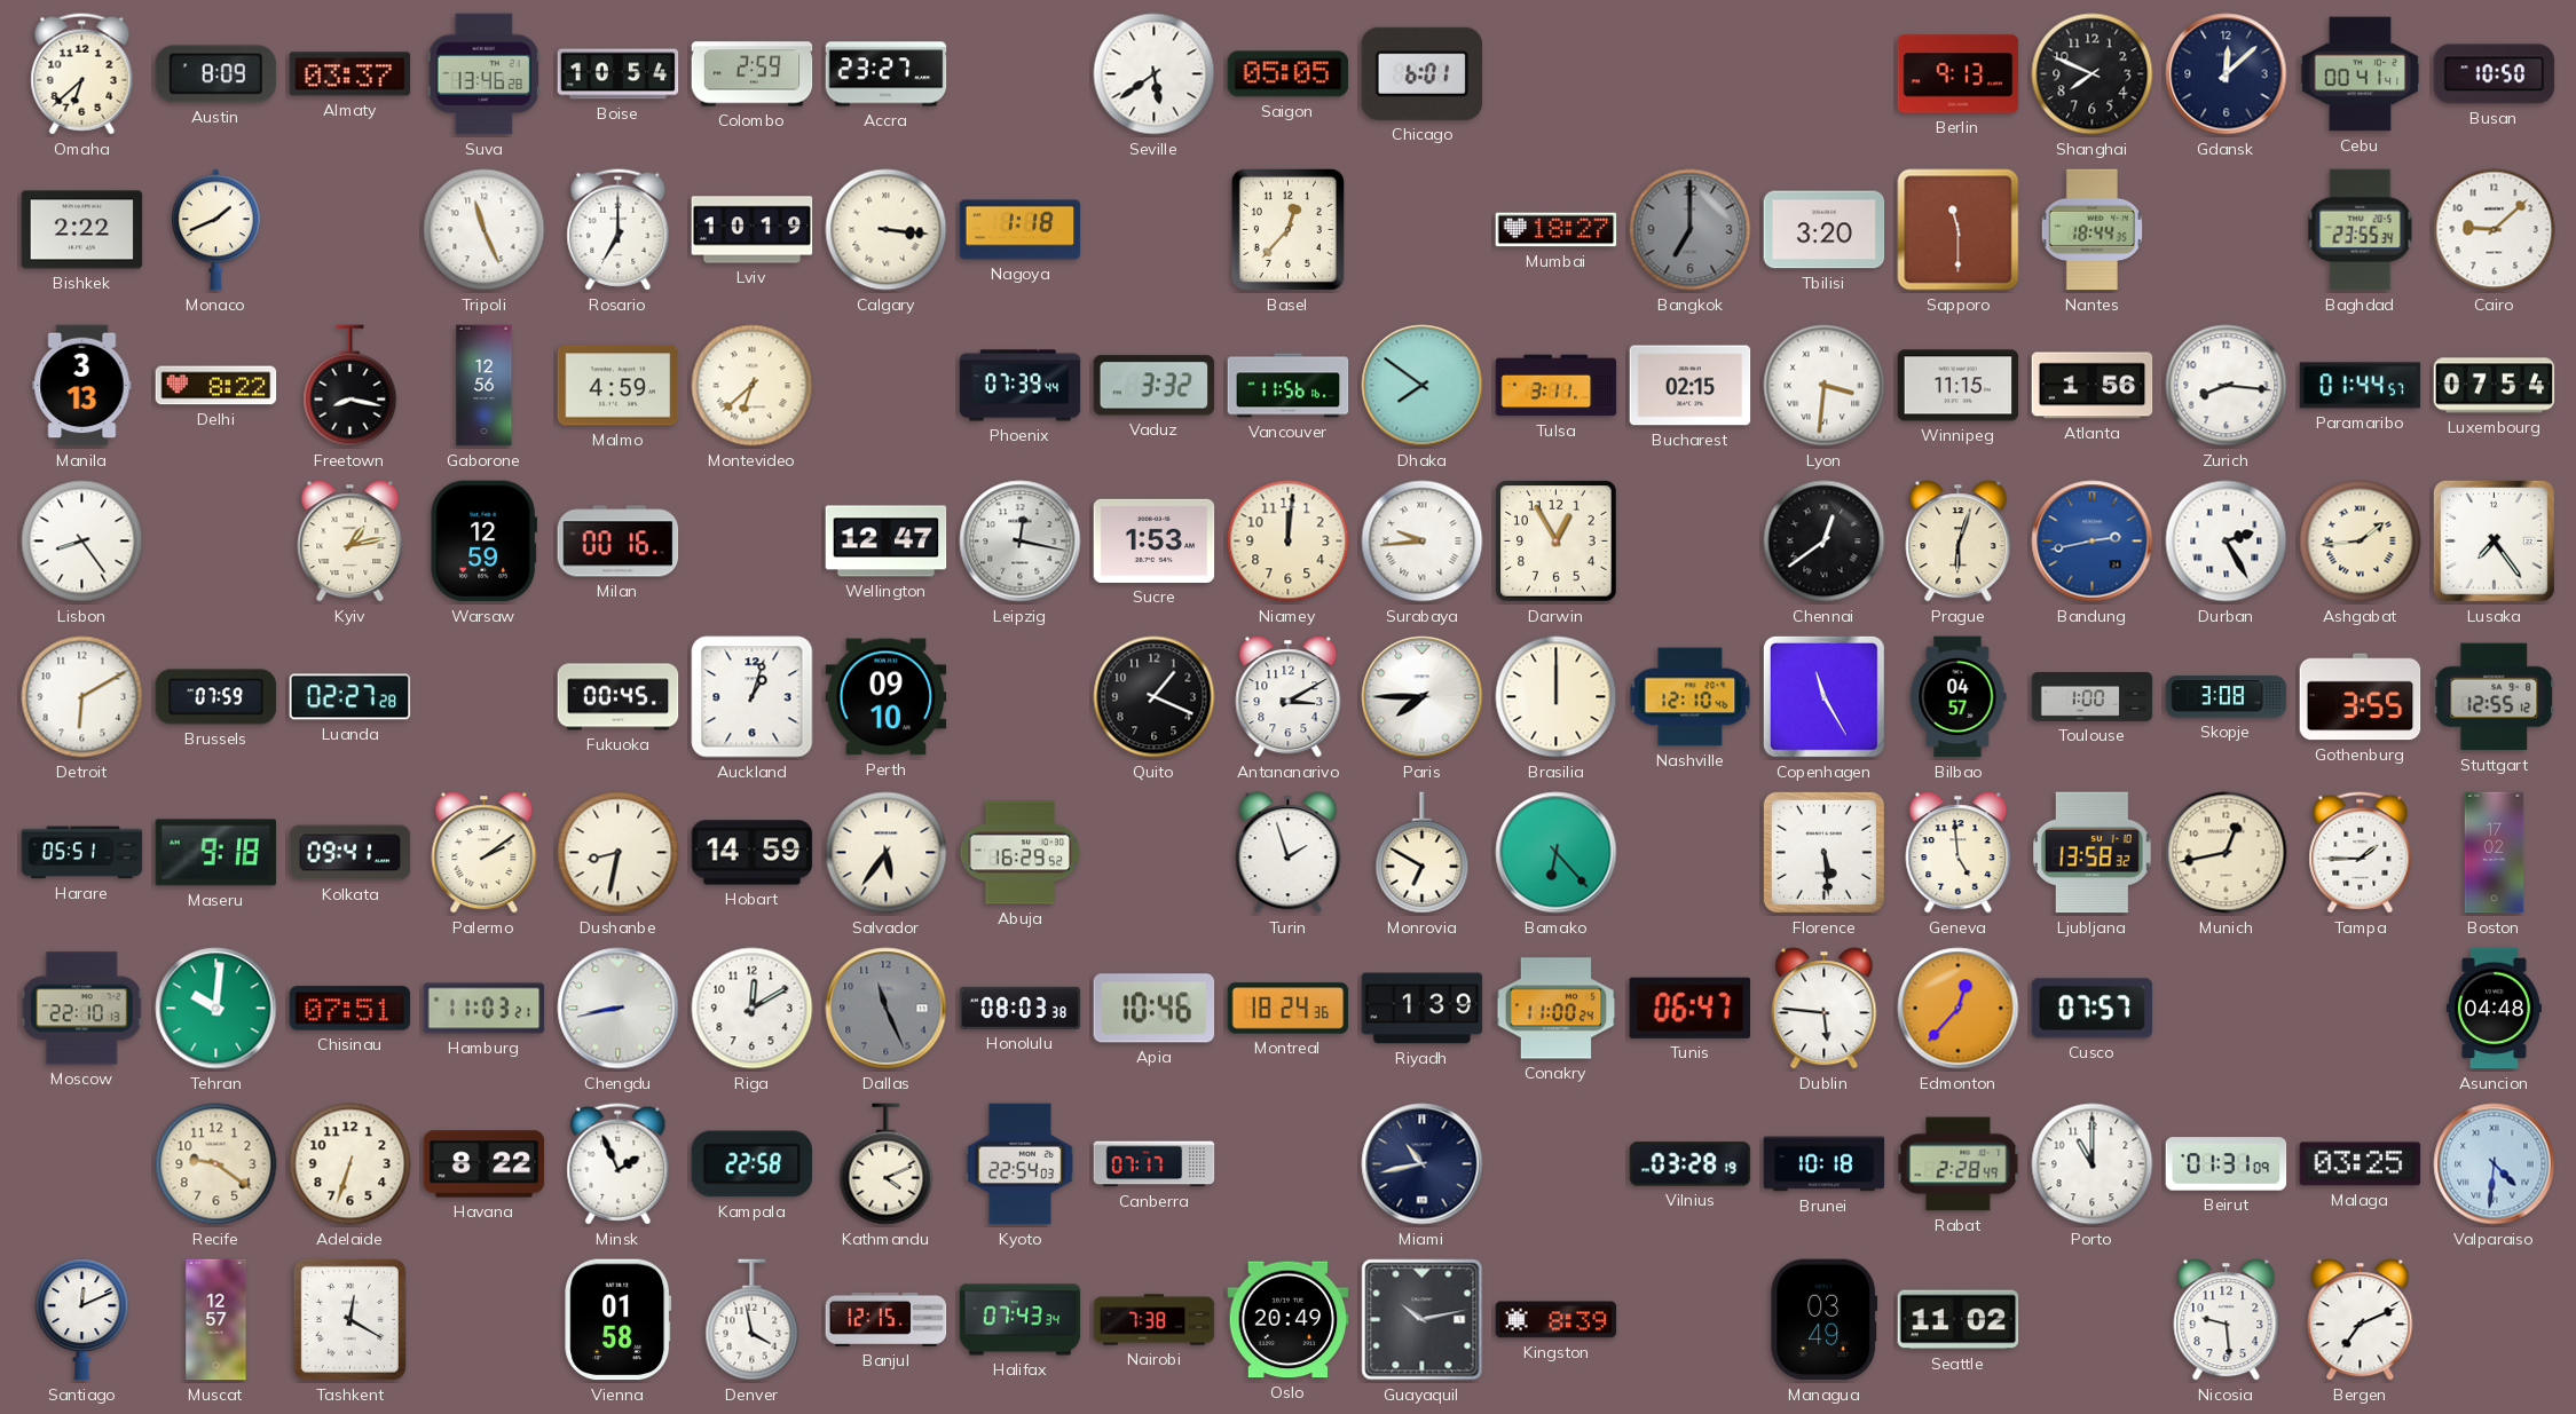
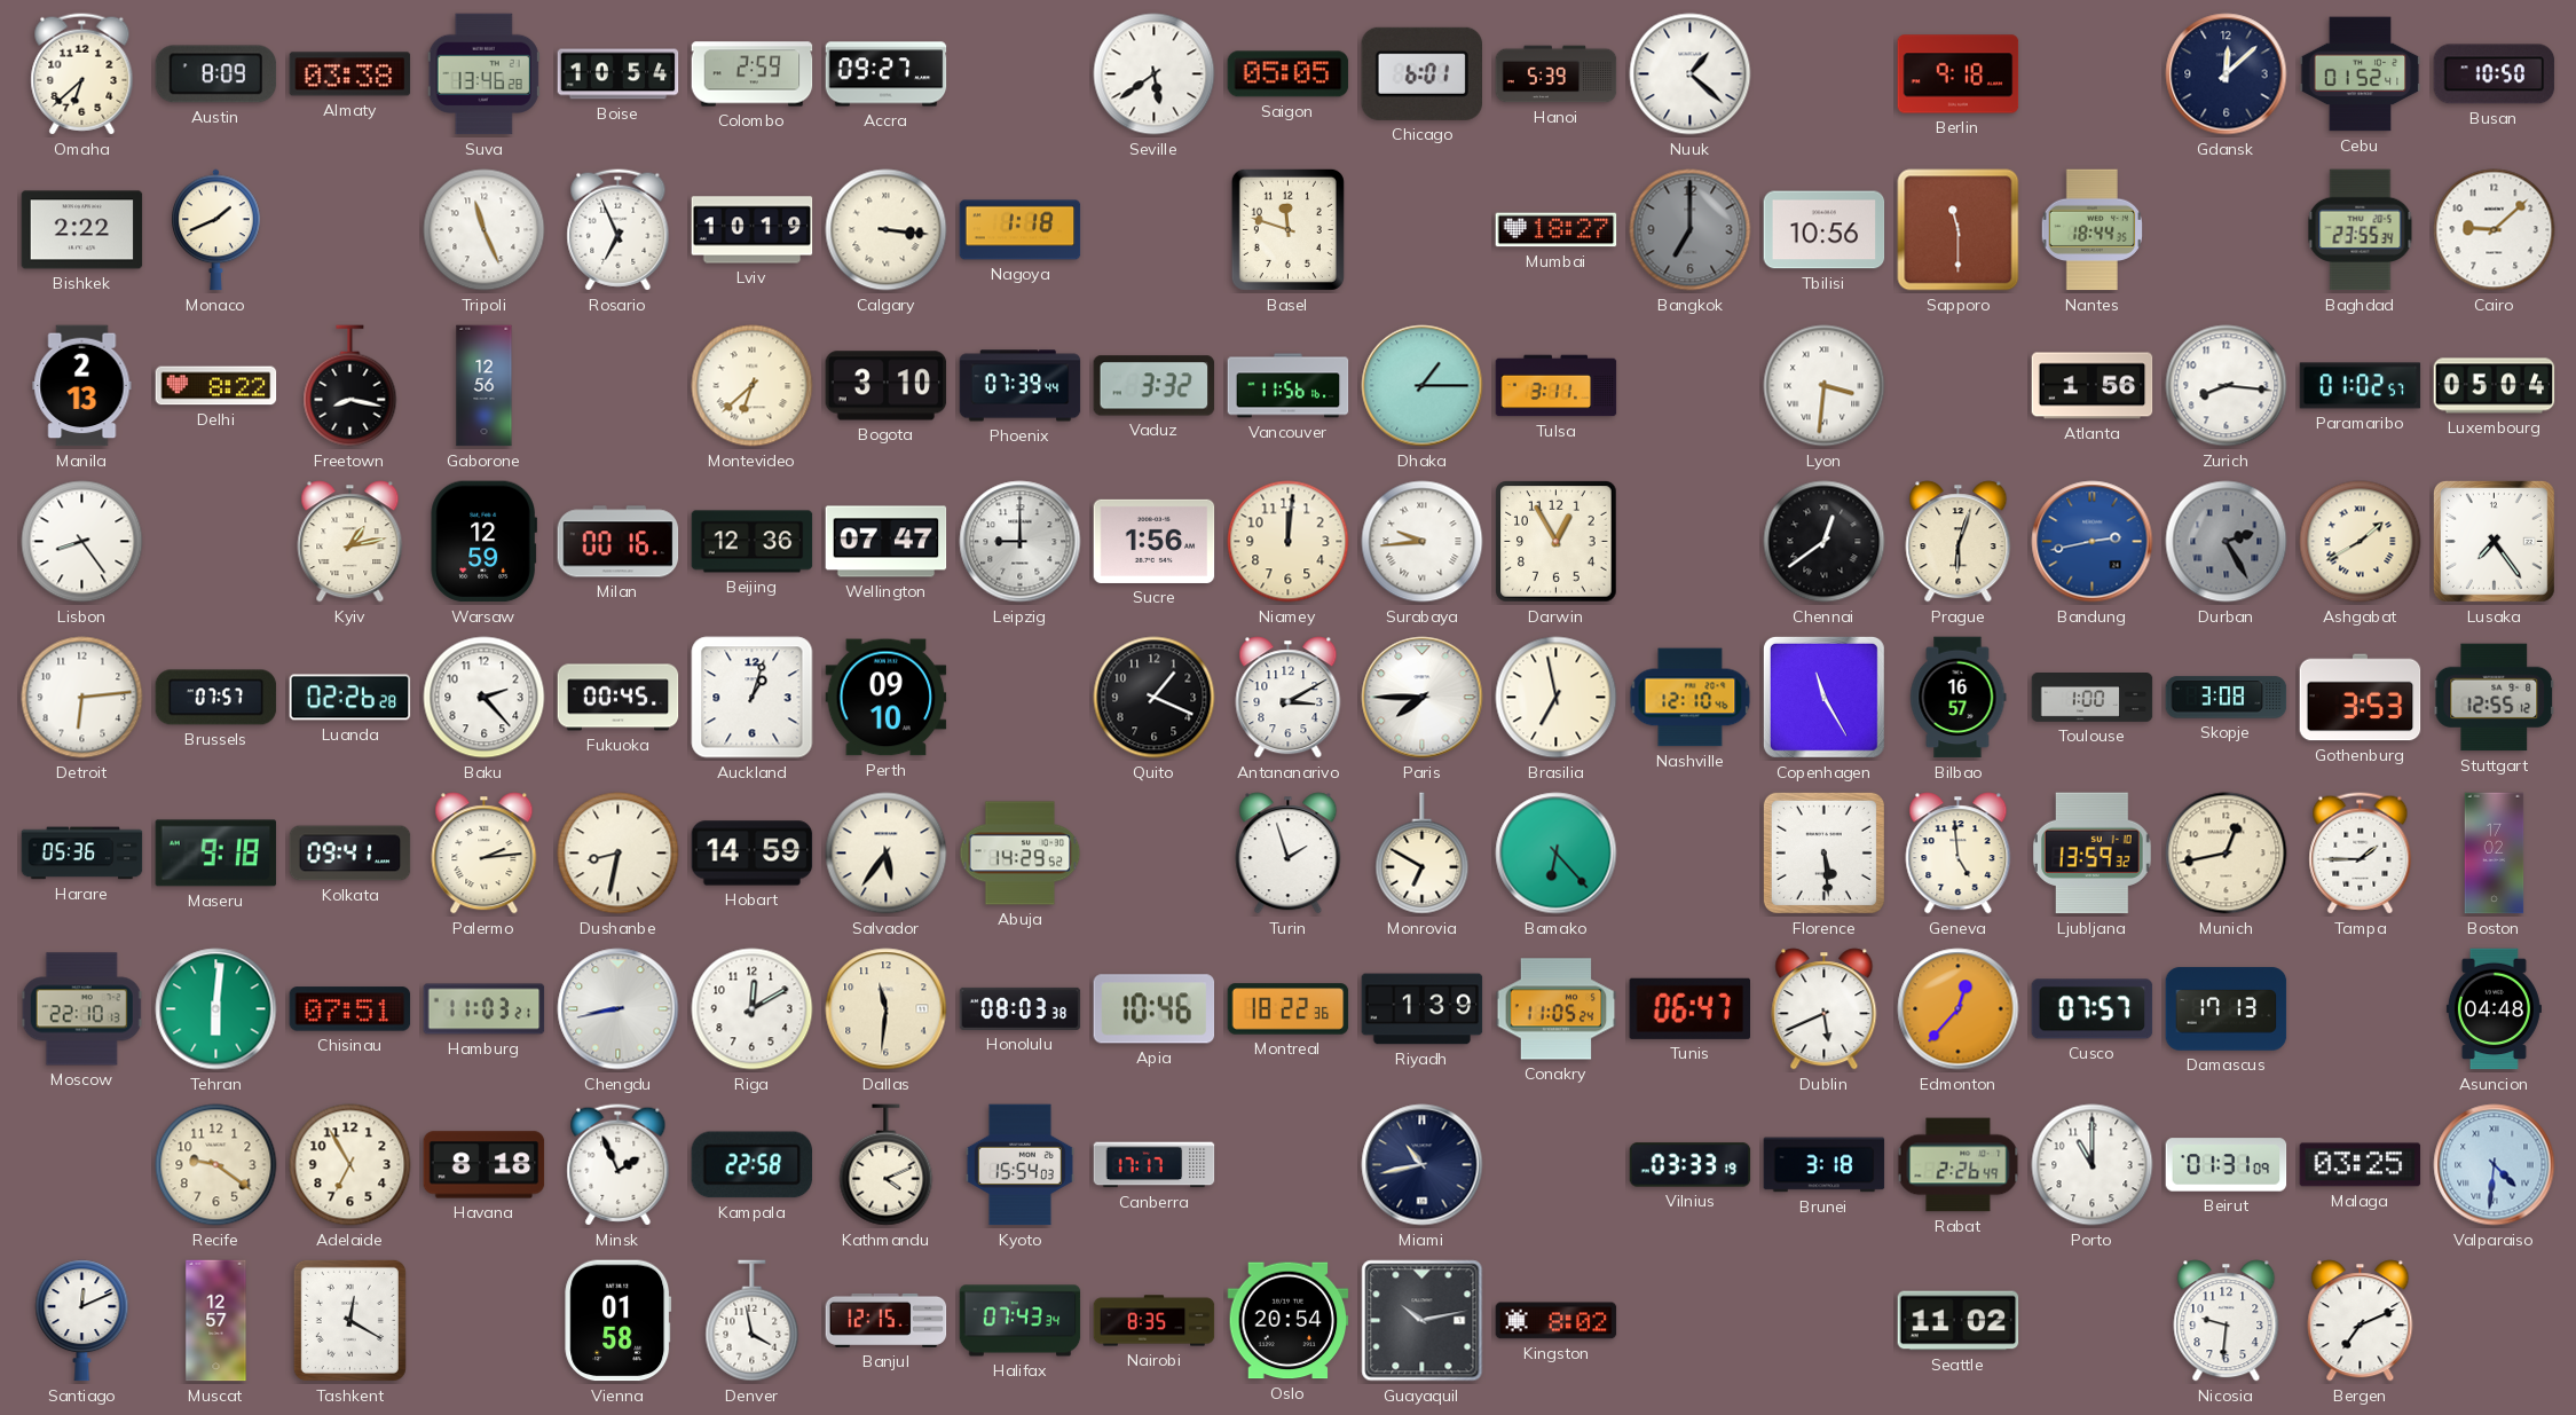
Almaty: 03:37 -> 03:38
Accra: 23:27 -> 09:27
Hanoi: none -> 5:39
Nuuk: none -> 1:22
Berlin: 9:13 -> 9:18
Shanghai: 7:49 -> none
Cebu: 00:41 -> 01:52
Rosario: 7:00 -> 6:56
Basel: 12:37 -> 11:48
Tbilisi: 3:20 -> 10:56
Manila: 3:13 -> 2:13
Malmo: 4:59 -> none
Bogota: none -> 3:10
Dhaka: 7:51 -> 1:15
Bucharest: 02:15 -> none
Winnipeg: 11:15 -> none
Paramaribo: 01:44 -> 01:02
Luxembourg: 07:54 -> 05:04
Beijing: none -> 12:36
Wellington: 12:47 -> 07:47
Leipzig: 12:17 -> 9:00
Sucre: 1:53 -> 1:56
Durban dial: white -> grey
Ashgabat: 1:44 -> 1:40
Detroit: 6:10 -> 6:14
Brussels: 07:59 -> 07:57
Luanda: 02:27 -> 02:26
Baku: none -> 2:23
Brasilia: 12:00 -> 6:58
Bilbao: 04:57 -> 16:57
Gothenburg: 3:55 -> 3:53
Harare: 05:51 -> 05:36
Palermo: 2:09 -> 2:14
Abuja: 16:29 -> 14:29
Ljubljana: 13:58 -> 13:59
Tehran: 10:01 -> 6:01
Dallas: 11:26 -> 11:31
Dallas dial: grey -> cream
Montreal: 18:24 -> 18:22
Conakry: 11:00 -> 11:05
Dublin: 5:46 -> 5:41
Damascus: none -> 17:13
Adelaide: 6:33 -> 6:55
Havana: 8:22 -> 8:18
Kyoto: 22:54 -> 15:54
Canberra: 07:17 -> 17:17
Vilnius: 03:28 -> 03:33
Brunei: 10:18 -> 3:18
Rabat: 2:28 -> 2:26
Nairobi: 7:38 -> 8:35
Oslo: 20:49 -> 20:54
Kingston: 8:39 -> 8:02
Managua: 03:49 -> none
Nicosia: 9:29 -> 9:31
